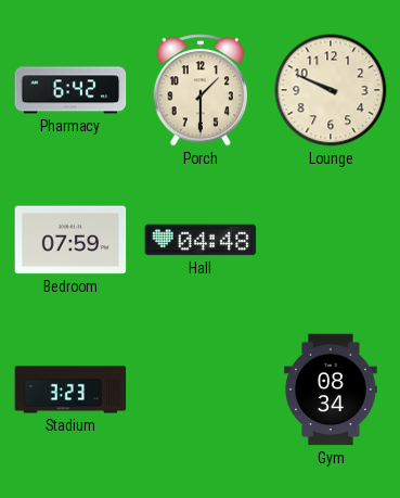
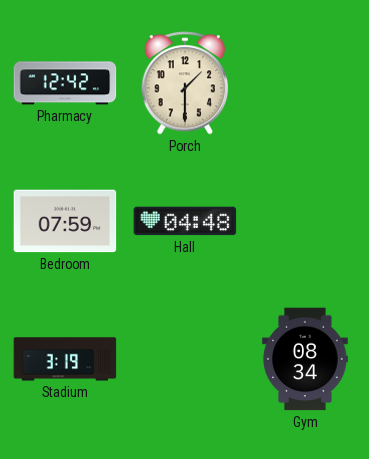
Pharmacy: 6:42 -> 12:42
Lounge: 9:49 -> none
Stadium: 3:23 -> 3:19
